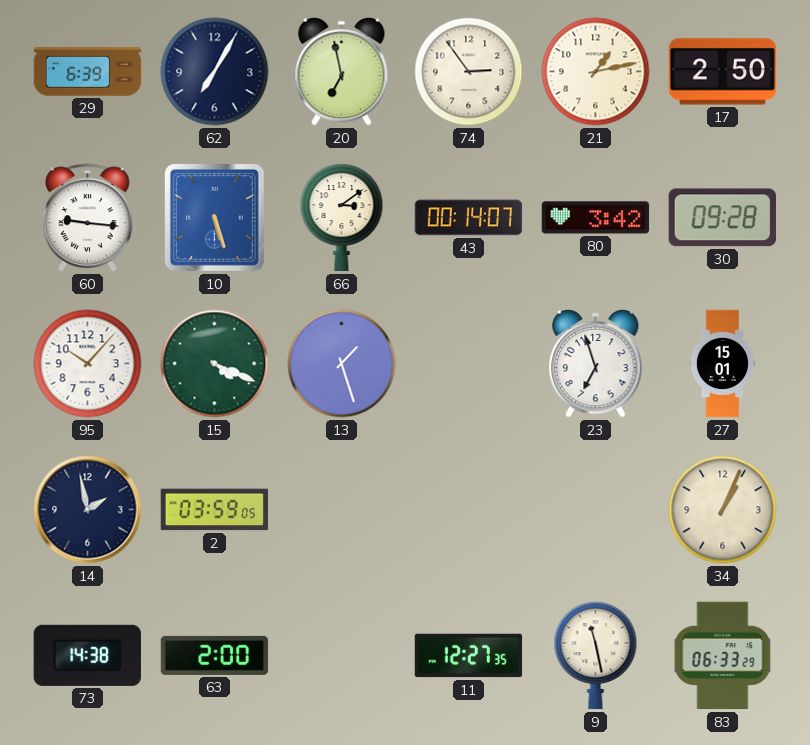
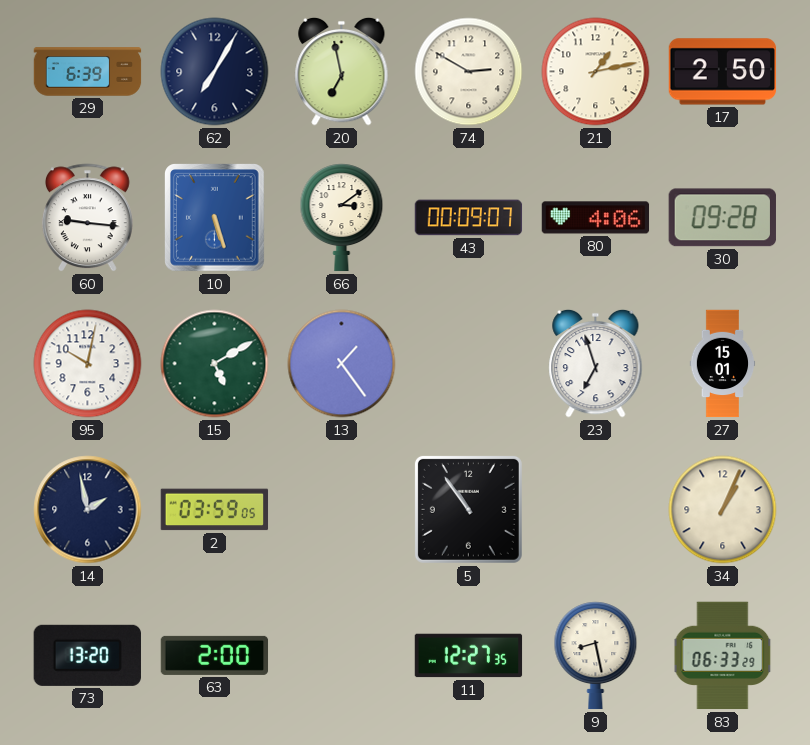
74: 2:54 -> 2:50
43: 00:14 -> 00:09
80: 3:42 -> 4:06
95: 10:07 -> 10:02
15: 4:19 -> 5:10
13: 1:27 -> 1:24
5: none -> 10:54
73: 14:38 -> 13:20
9: 11:28 -> 8:28
